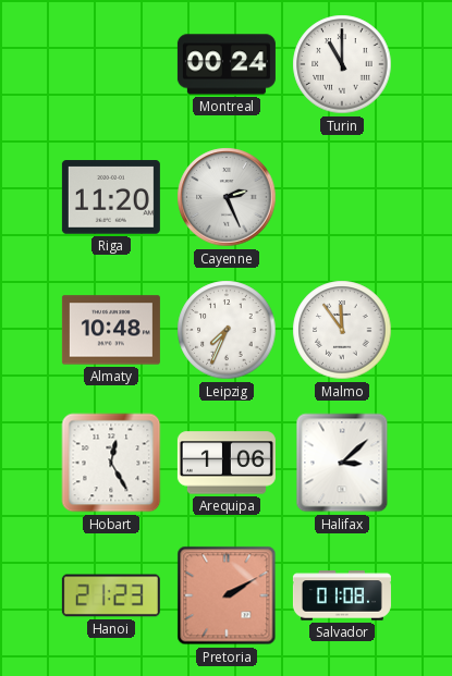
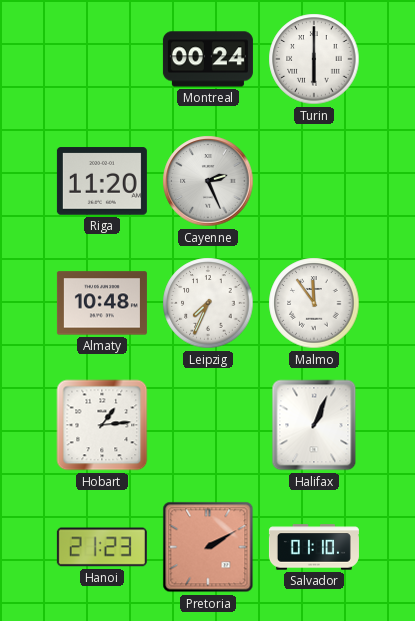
Turin: 11:00 -> 6:00
Hobart: 12:25 -> 1:14
Arequipa: 1:06 -> none
Halifax: 3:08 -> 1:04
Salvador: 01:08 -> 01:10
